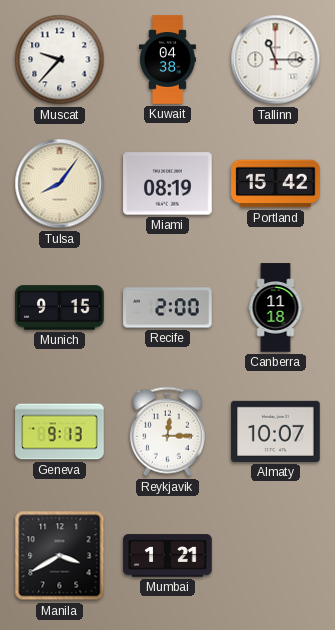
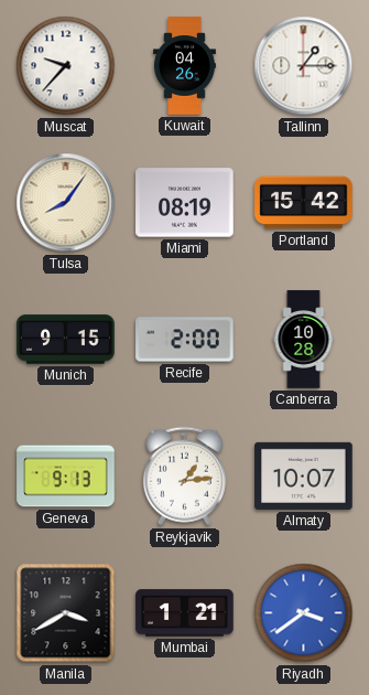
Kuwait: 04:38 -> 04:26
Tallinn: 11:15 -> 1:15
Canberra: 11:18 -> 10:28
Reykjavik: 12:15 -> 1:14
Riyadh: none -> 3:39
